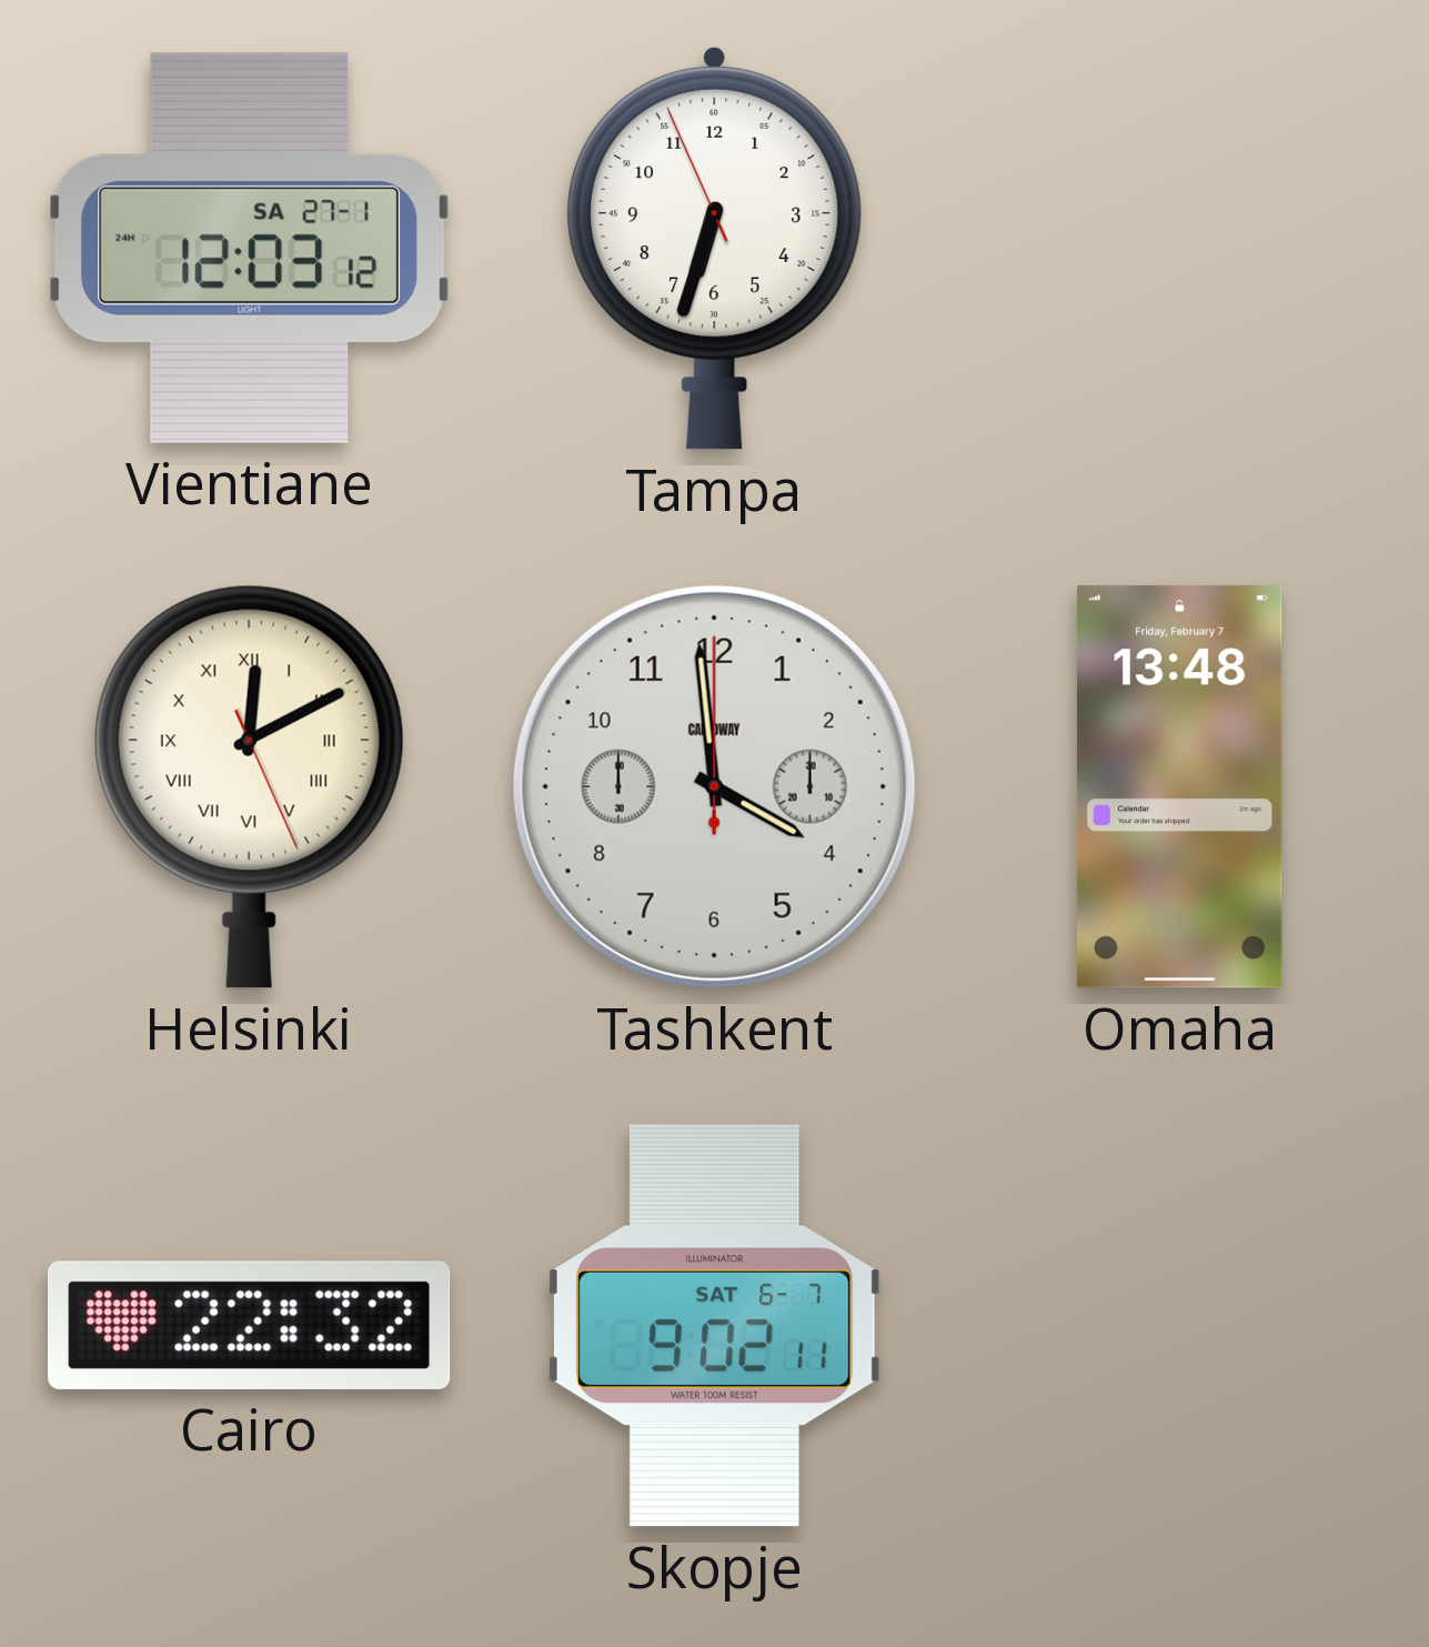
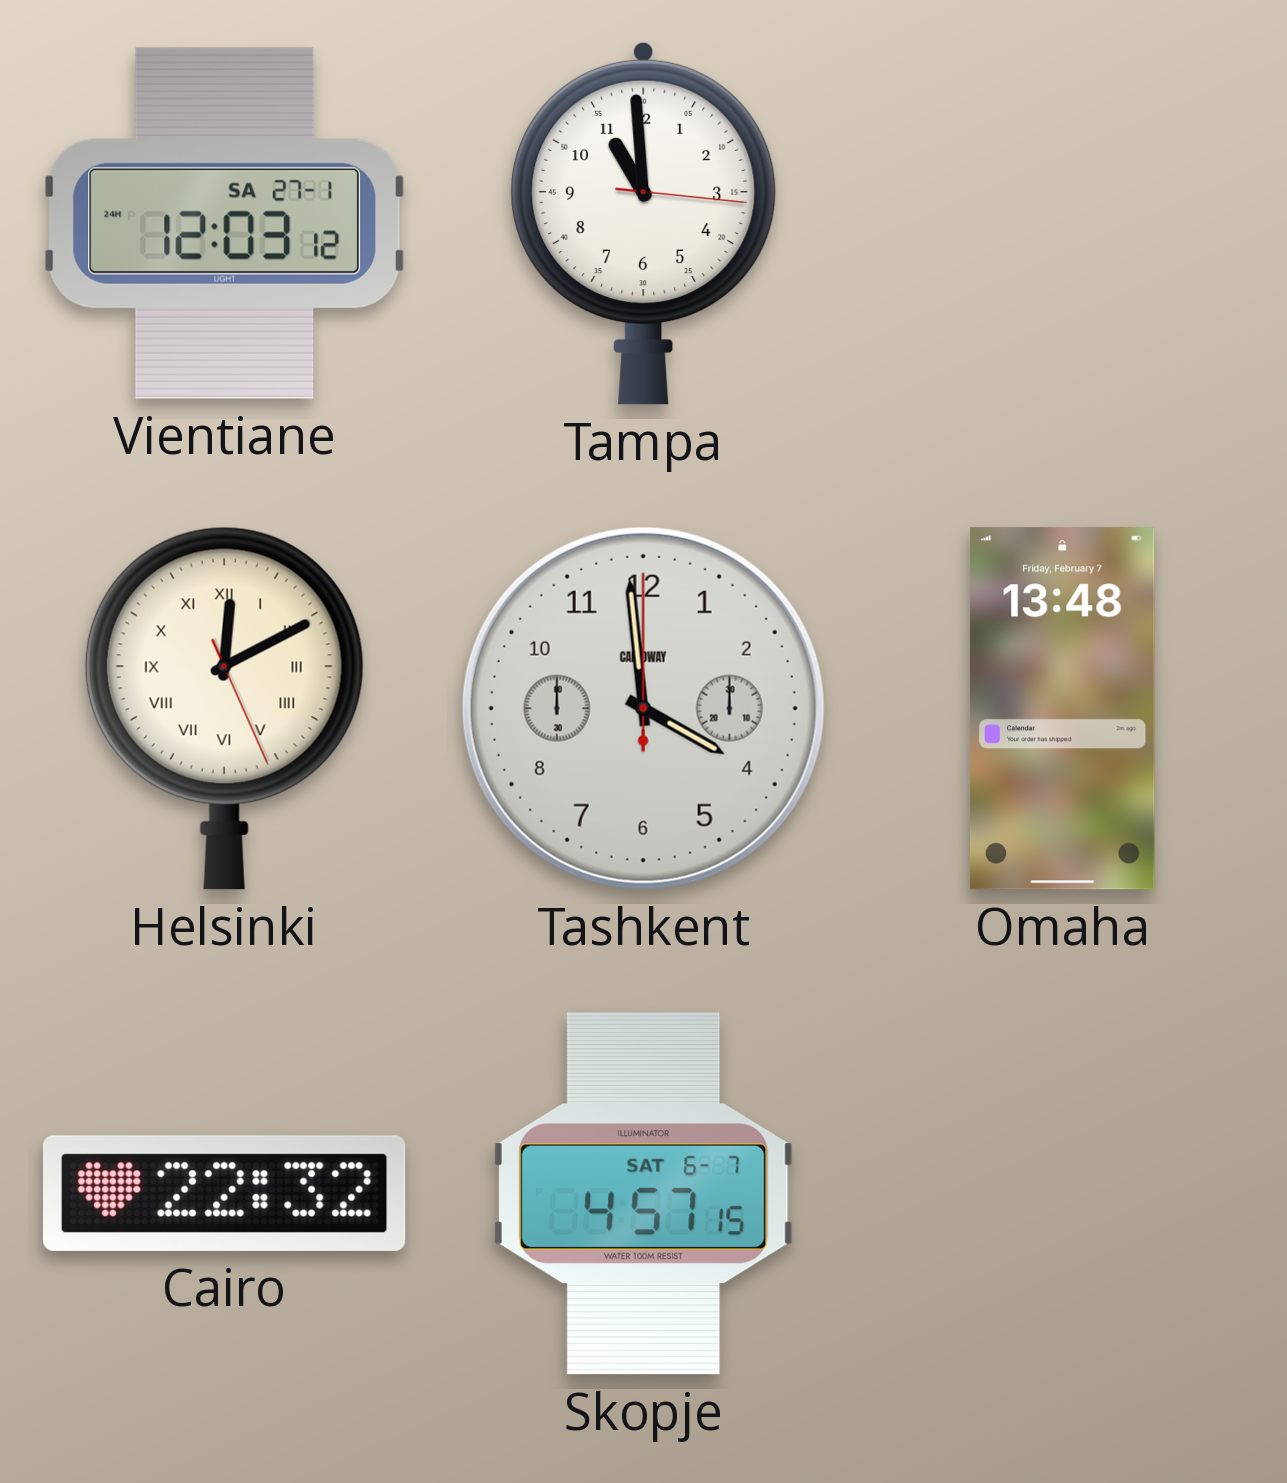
Tampa: 6:32 -> 10:59
Skopje: 9:02 -> 4:57
